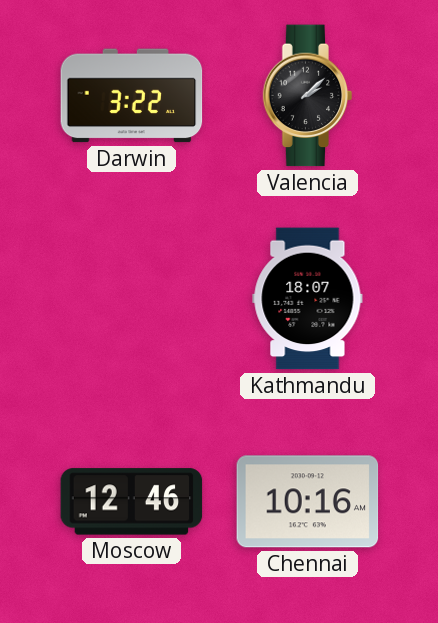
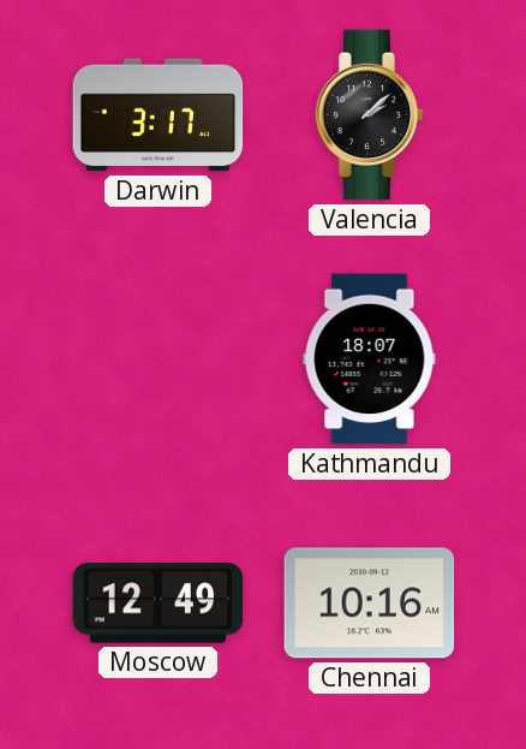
Darwin: 3:22 -> 3:17
Moscow: 12:46 -> 12:49
